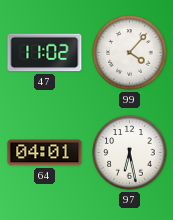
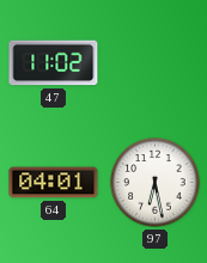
99: 4:07 -> none
